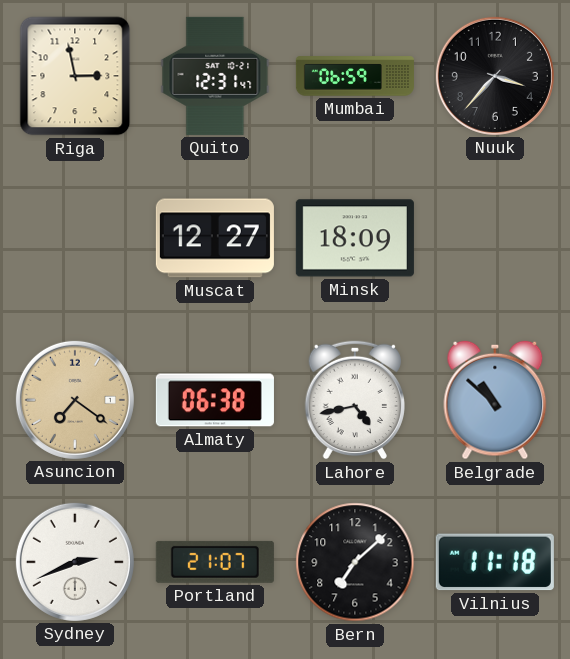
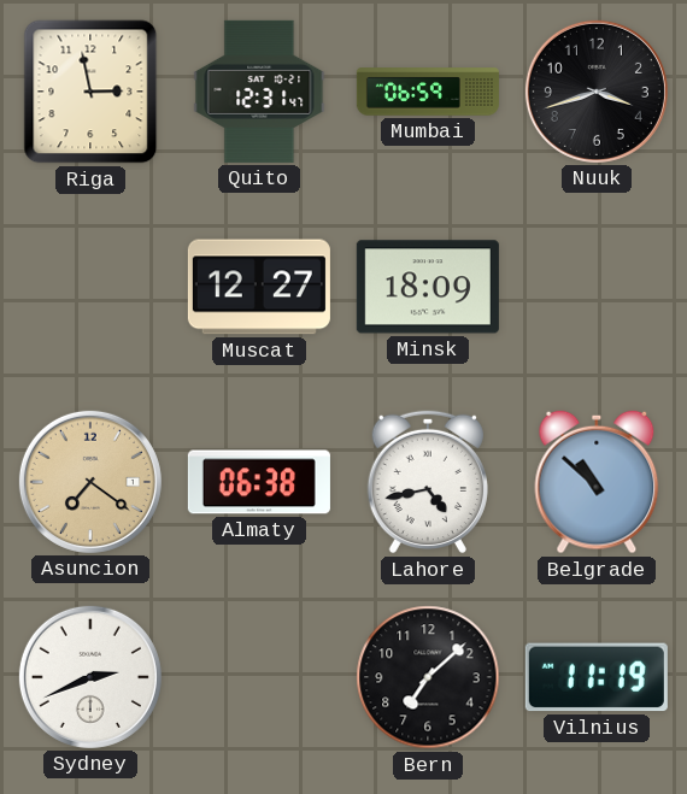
Nuuk: 3:37 -> 3:42
Portland: 21:07 -> none
Vilnius: 11:18 -> 11:19
